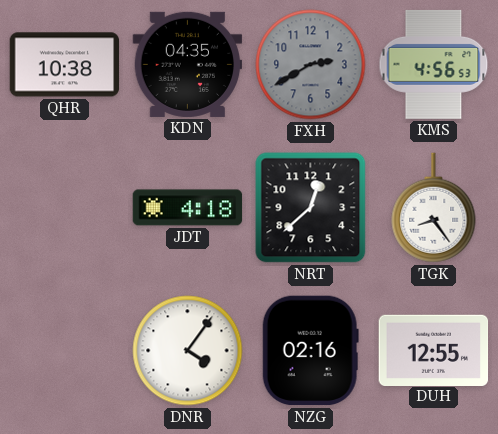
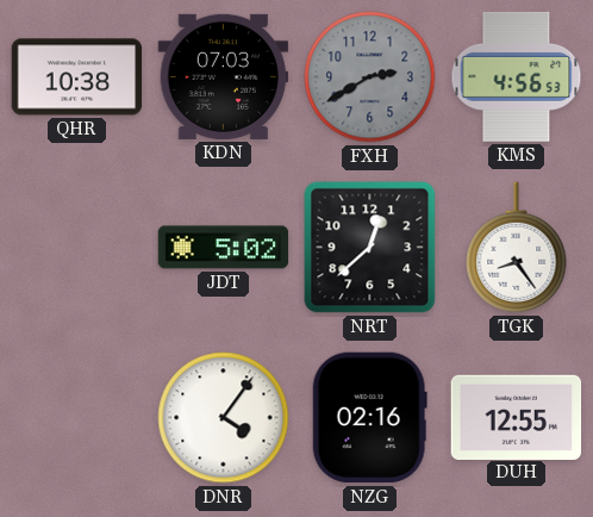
KDN: 04:35 -> 07:03
JDT: 4:18 -> 5:02
